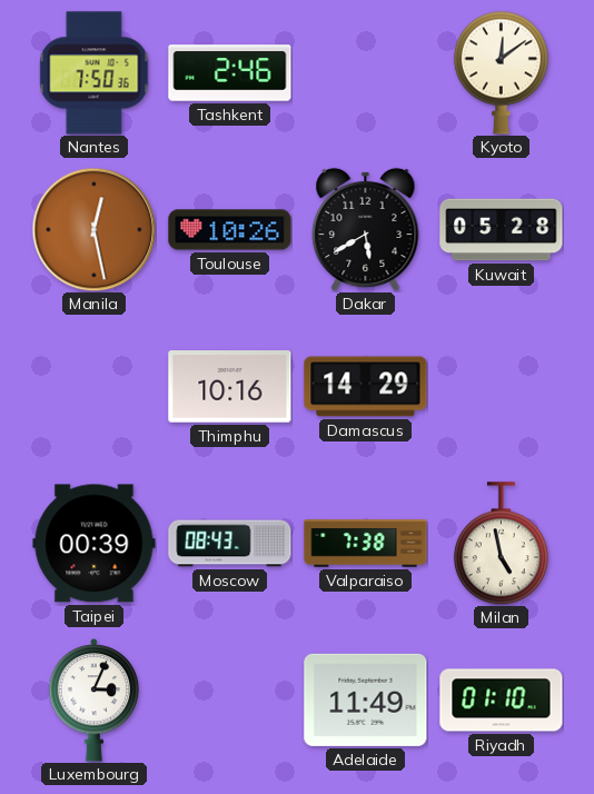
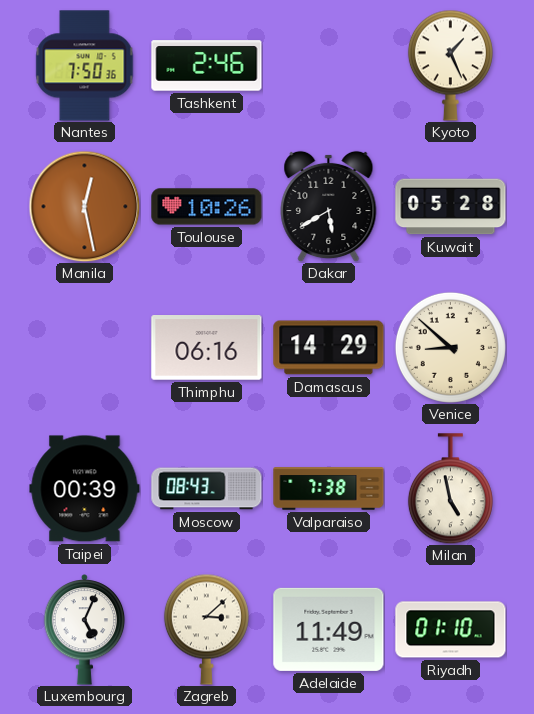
Kyoto: 12:09 -> 1:26
Thimphu: 10:16 -> 06:16
Venice: none -> 8:52
Luxembourg: 3:04 -> 5:04
Zagreb: none -> 3:08
